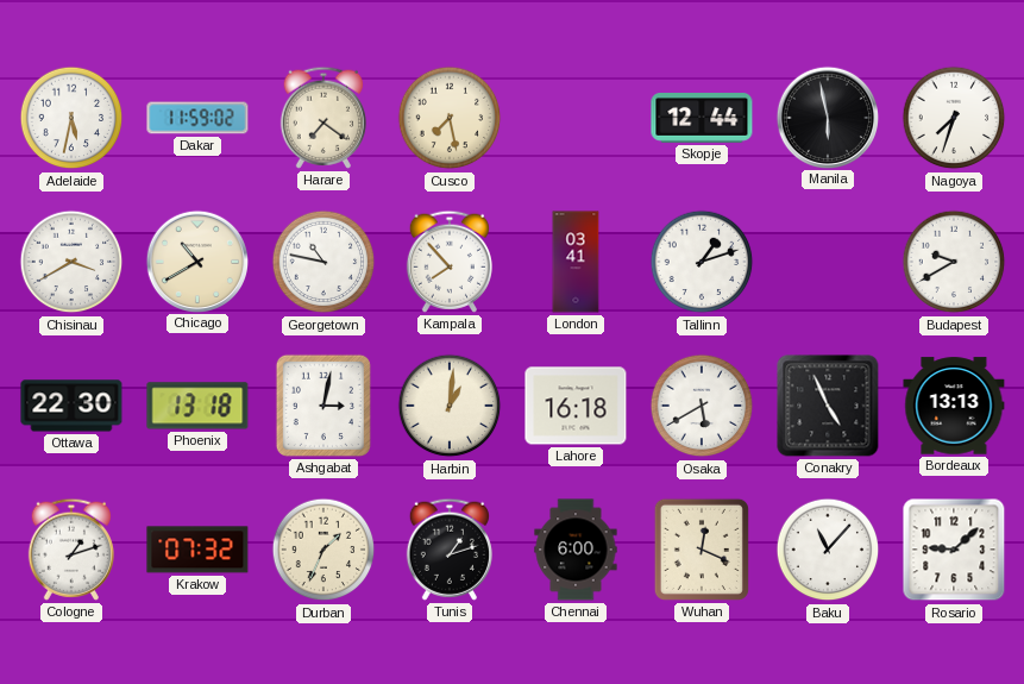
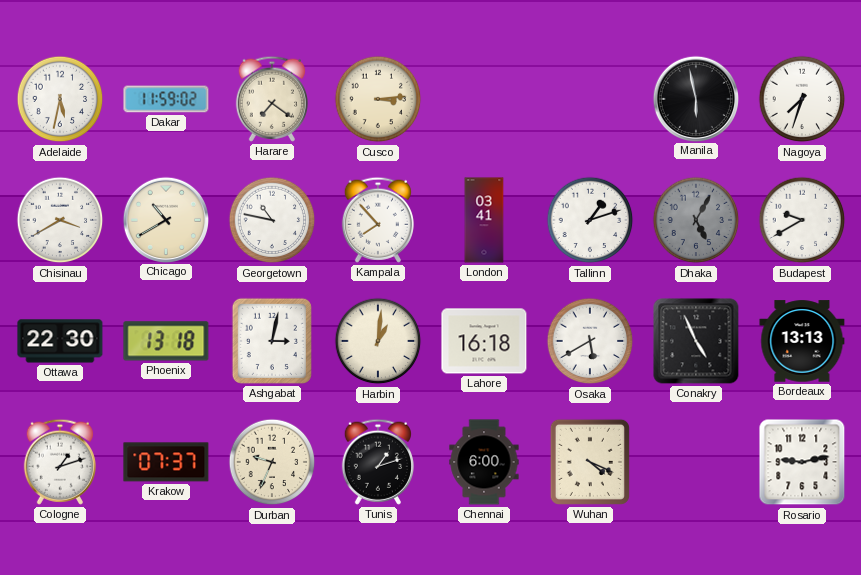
Cusco: 7:28 -> 3:14
Skopje: 12:44 -> none
Dhaka: none -> 5:05
Krakow: 07:32 -> 07:37
Durban: 1:34 -> 9:34
Wuhan: 12:19 -> 4:19
Baku: 11:07 -> none
Rosario: 9:08 -> 9:13
